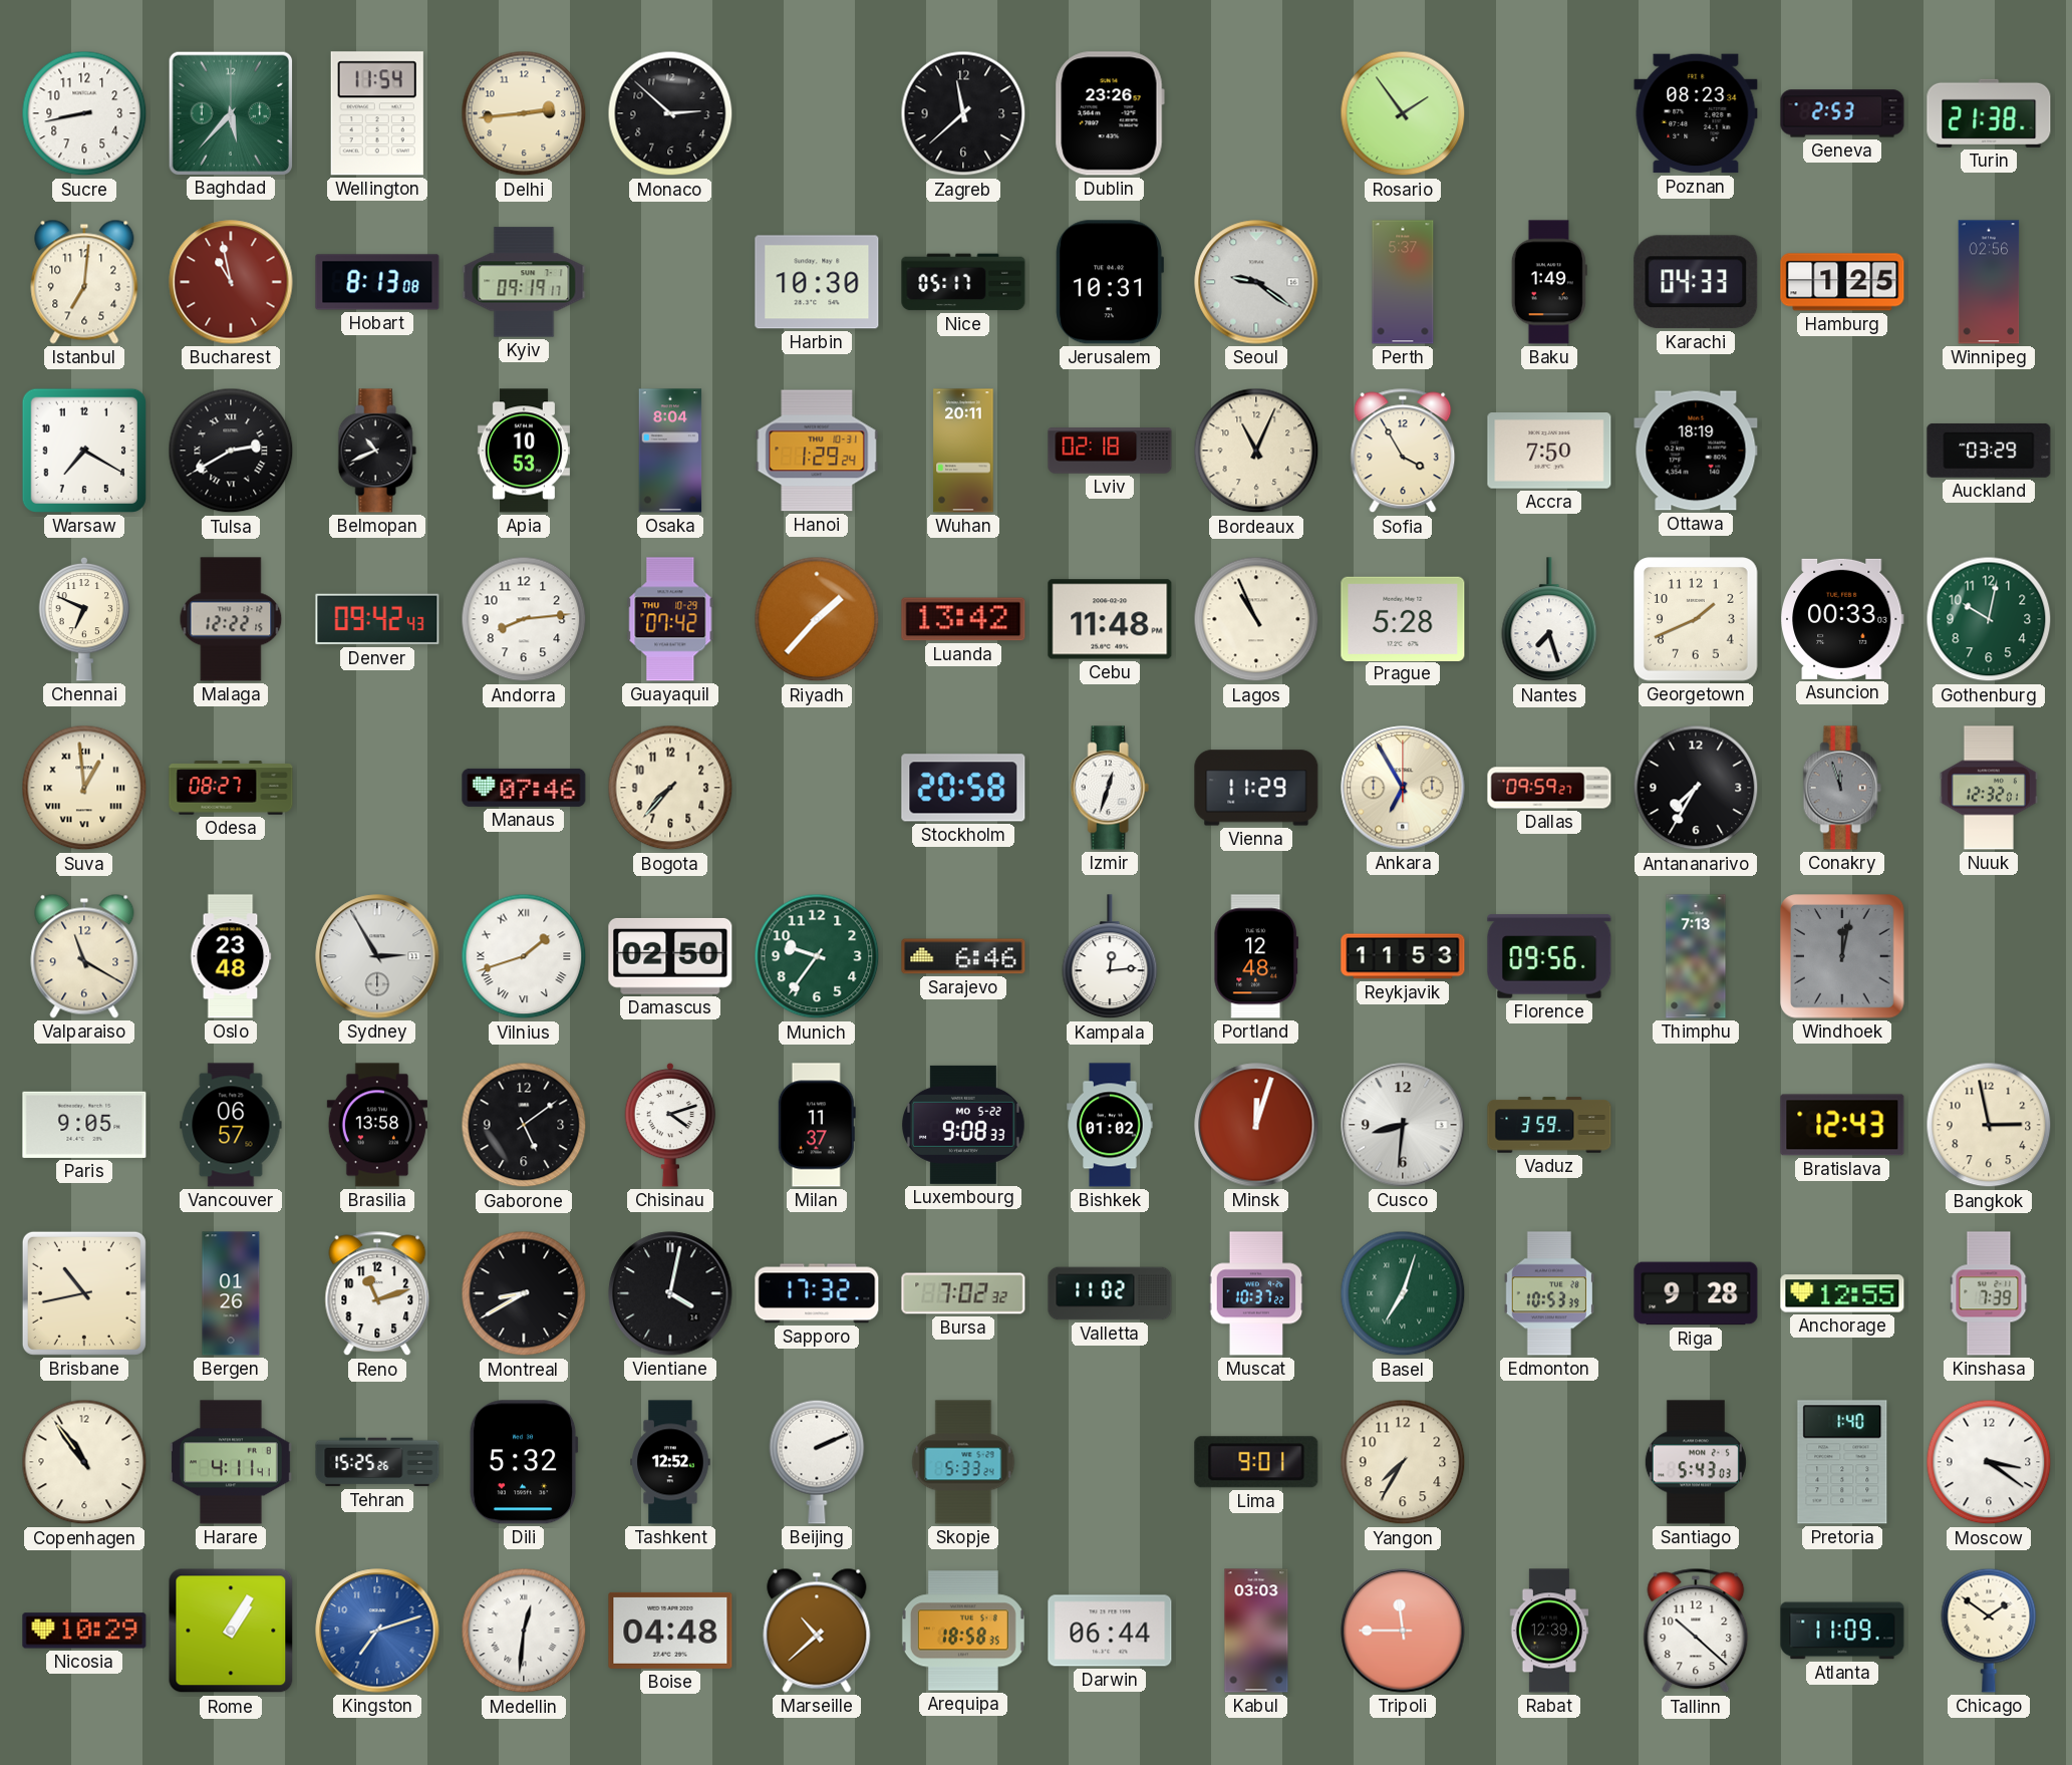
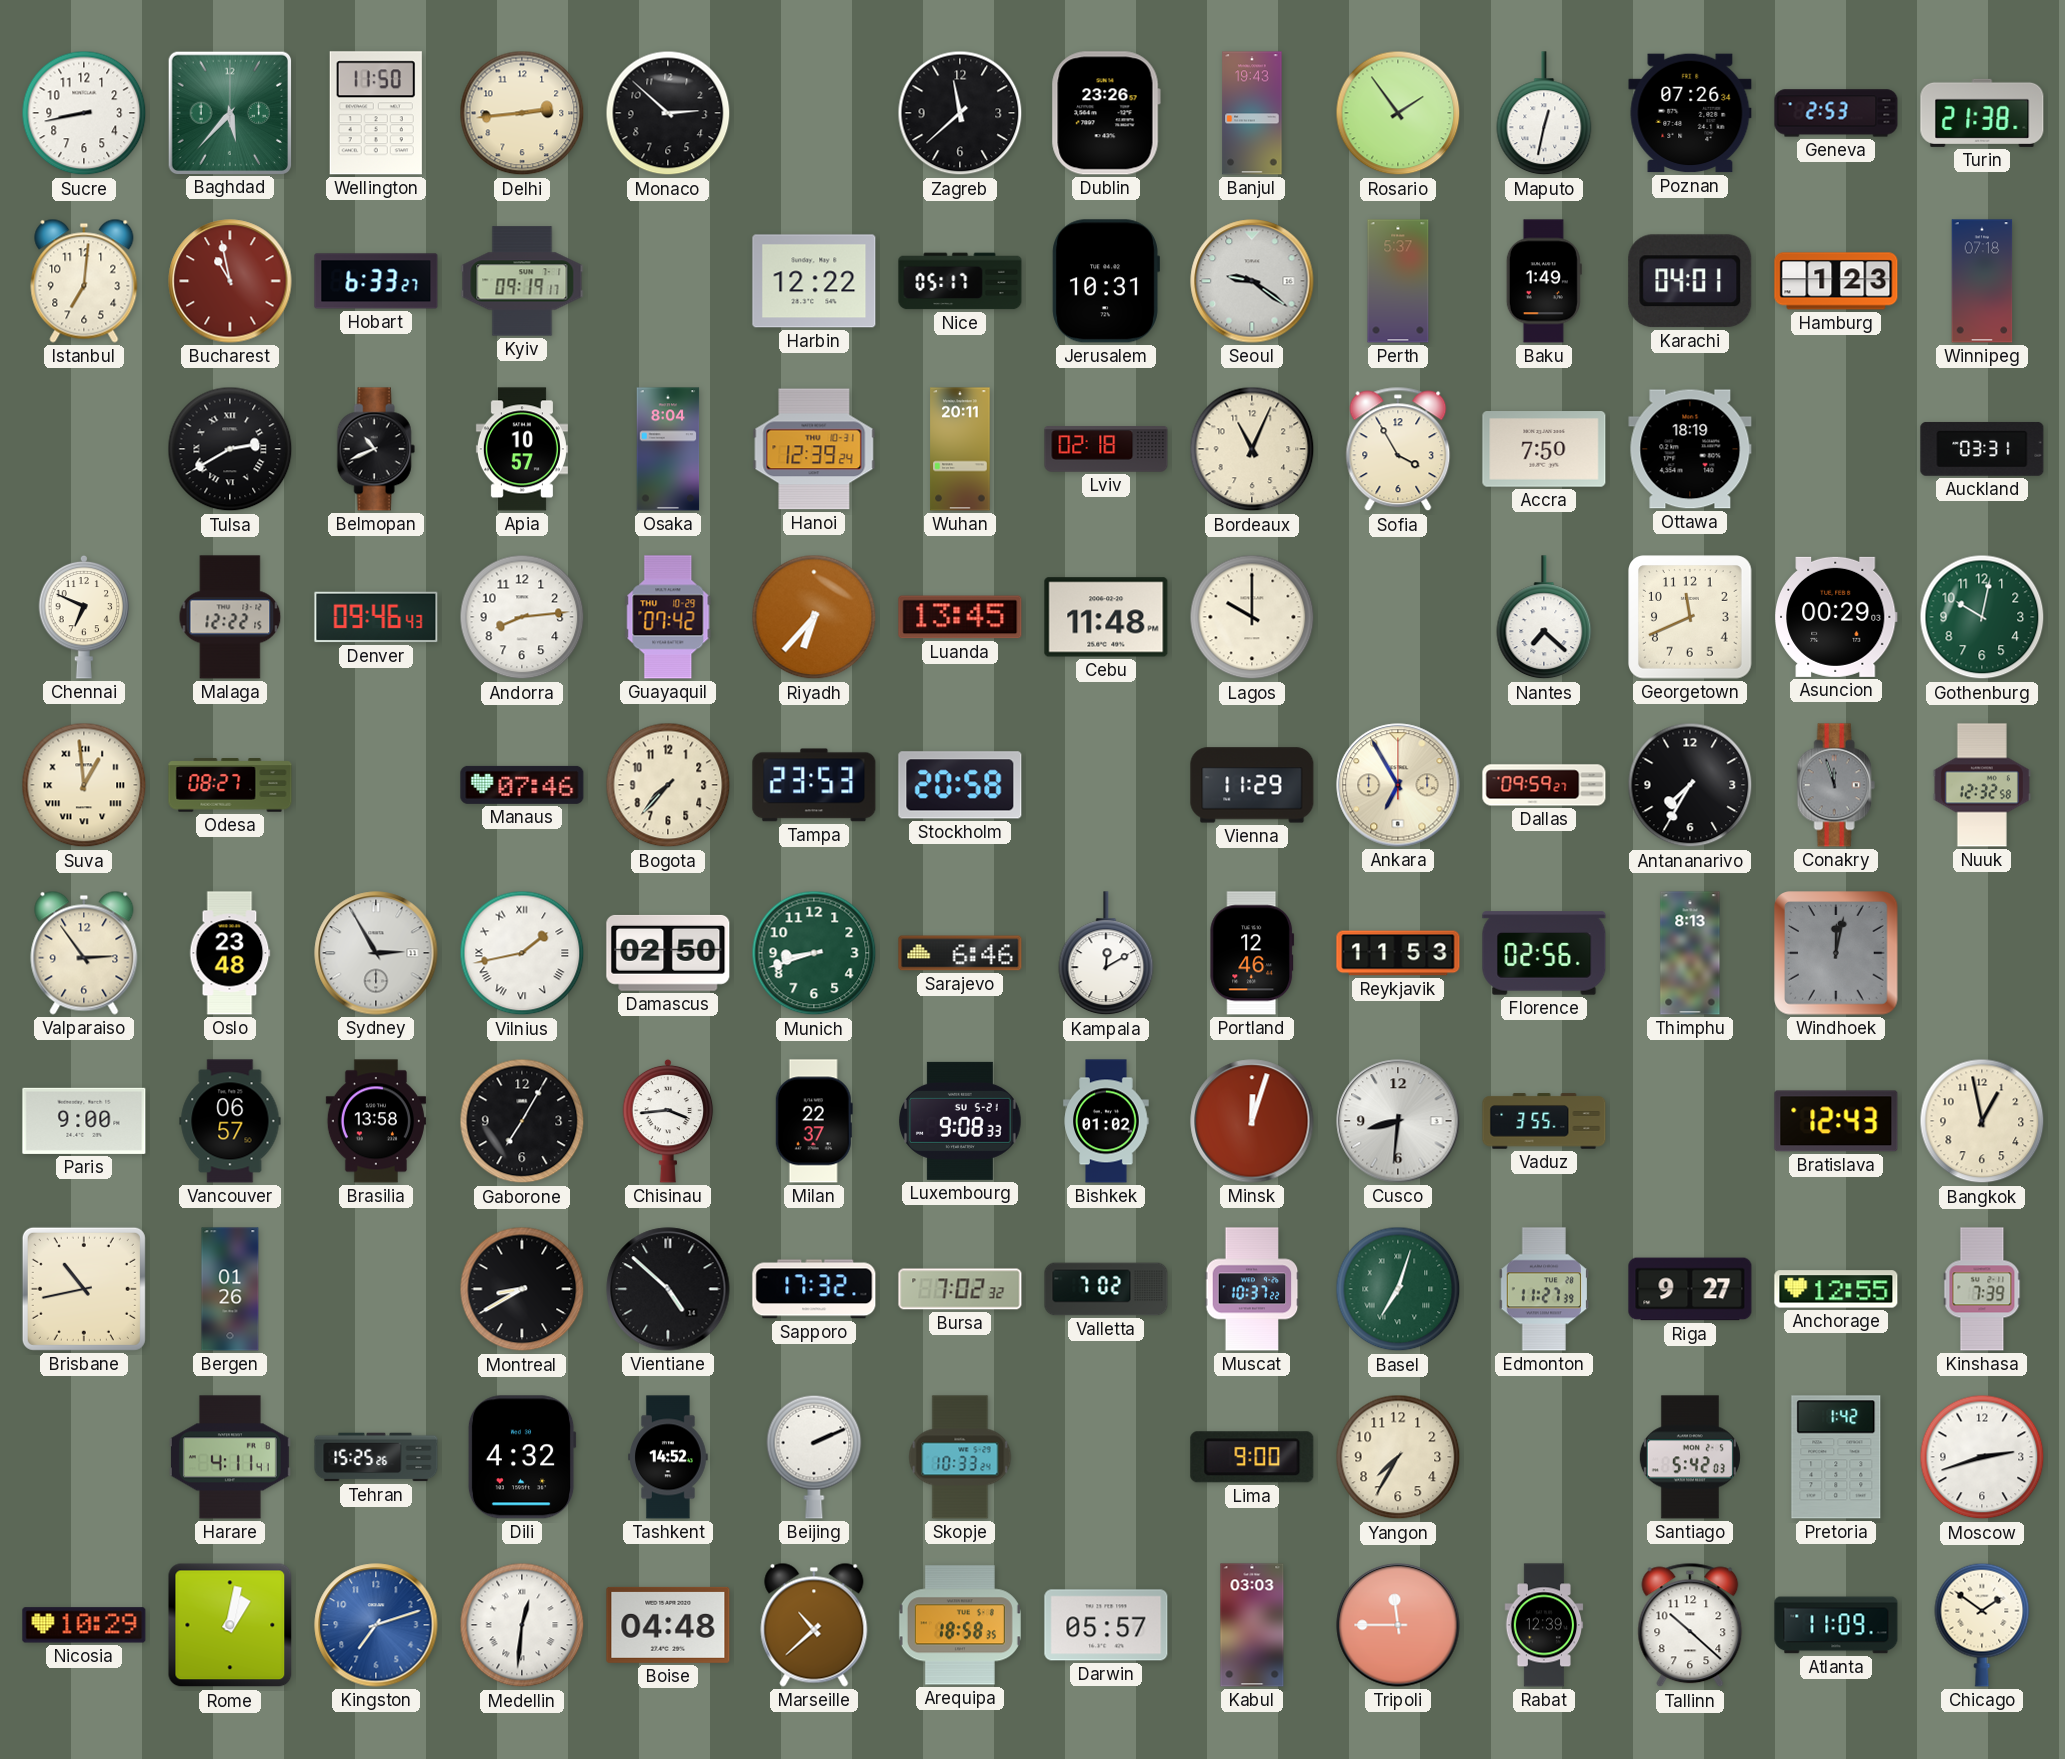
Wellington: 11:54 -> 11:50
Banjul: none -> 19:43
Maputo: none -> 12:32
Poznan: 08:23 -> 07:26
Hobart: 8:13 -> 6:33
Harbin: 10:30 -> 12:22
Karachi: 04:33 -> 04:01
Hamburg: 1:25 -> 1:23
Winnipeg: 02:56 -> 07:18
Warsaw: 7:20 -> none
Apia: 10:53 -> 10:57
Hanoi: 1:29 -> 12:39
Auckland: 03:29 -> 03:31
Denver: 09:42 -> 09:46
Riyadh: 1:37 -> 6:37
Luanda: 13:42 -> 13:45
Lagos: 10:56 -> 10:00
Prague: 5:28 -> none
Nantes: 7:27 -> 7:22
Georgetown: 1:41 -> 11:41
Asuncion: 00:33 -> 00:29
Tampa: none -> 23:53
Izmir: 12:33 -> none
Nuuk: 12:32:01 -> 12:32:58
Valparaiso: 11:20 -> 2:54
Vilnius: 1:42 -> 1:43
Munich: 9:36 -> 8:42
Kampala: 12:14 -> 12:10
Portland: 12:48 -> 12:46
Florence: 09:56 -> 02:56
Thimphu: 7:13 -> 8:13
Paris: 9:05 -> 9:00
Gaborone: 5:09 -> 7:05
Chisinau: 4:12 -> 3:44
Milan: 11:37 -> 22:37
Luxembourg date: MO 5-22 -> SU 5-21
Vaduz: 3:59 -> 3:55
Bangkok: 2:58 -> 12:58
Reno: 11:12 -> none
Vientiane: 4:02 -> 4:52
Valletta: 11:02 -> 7:02
Edmonton: 10:53 -> 11:27
Riga: 9:28 -> 9:27
Copenhagen: 10:54 -> none
Dili: 5:32 -> 4:32
Tashkent: 12:52 -> 14:52
Skopje: 5:33 -> 10:33
Lima: 9:01 -> 9:00
Santiago: 5:43 -> 5:42
Pretoria: 1:40 -> 1:42
Moscow: 3:21 -> 2:42
Rome: 1:05 -> 1:02
Darwin: 06:44 -> 05:57
